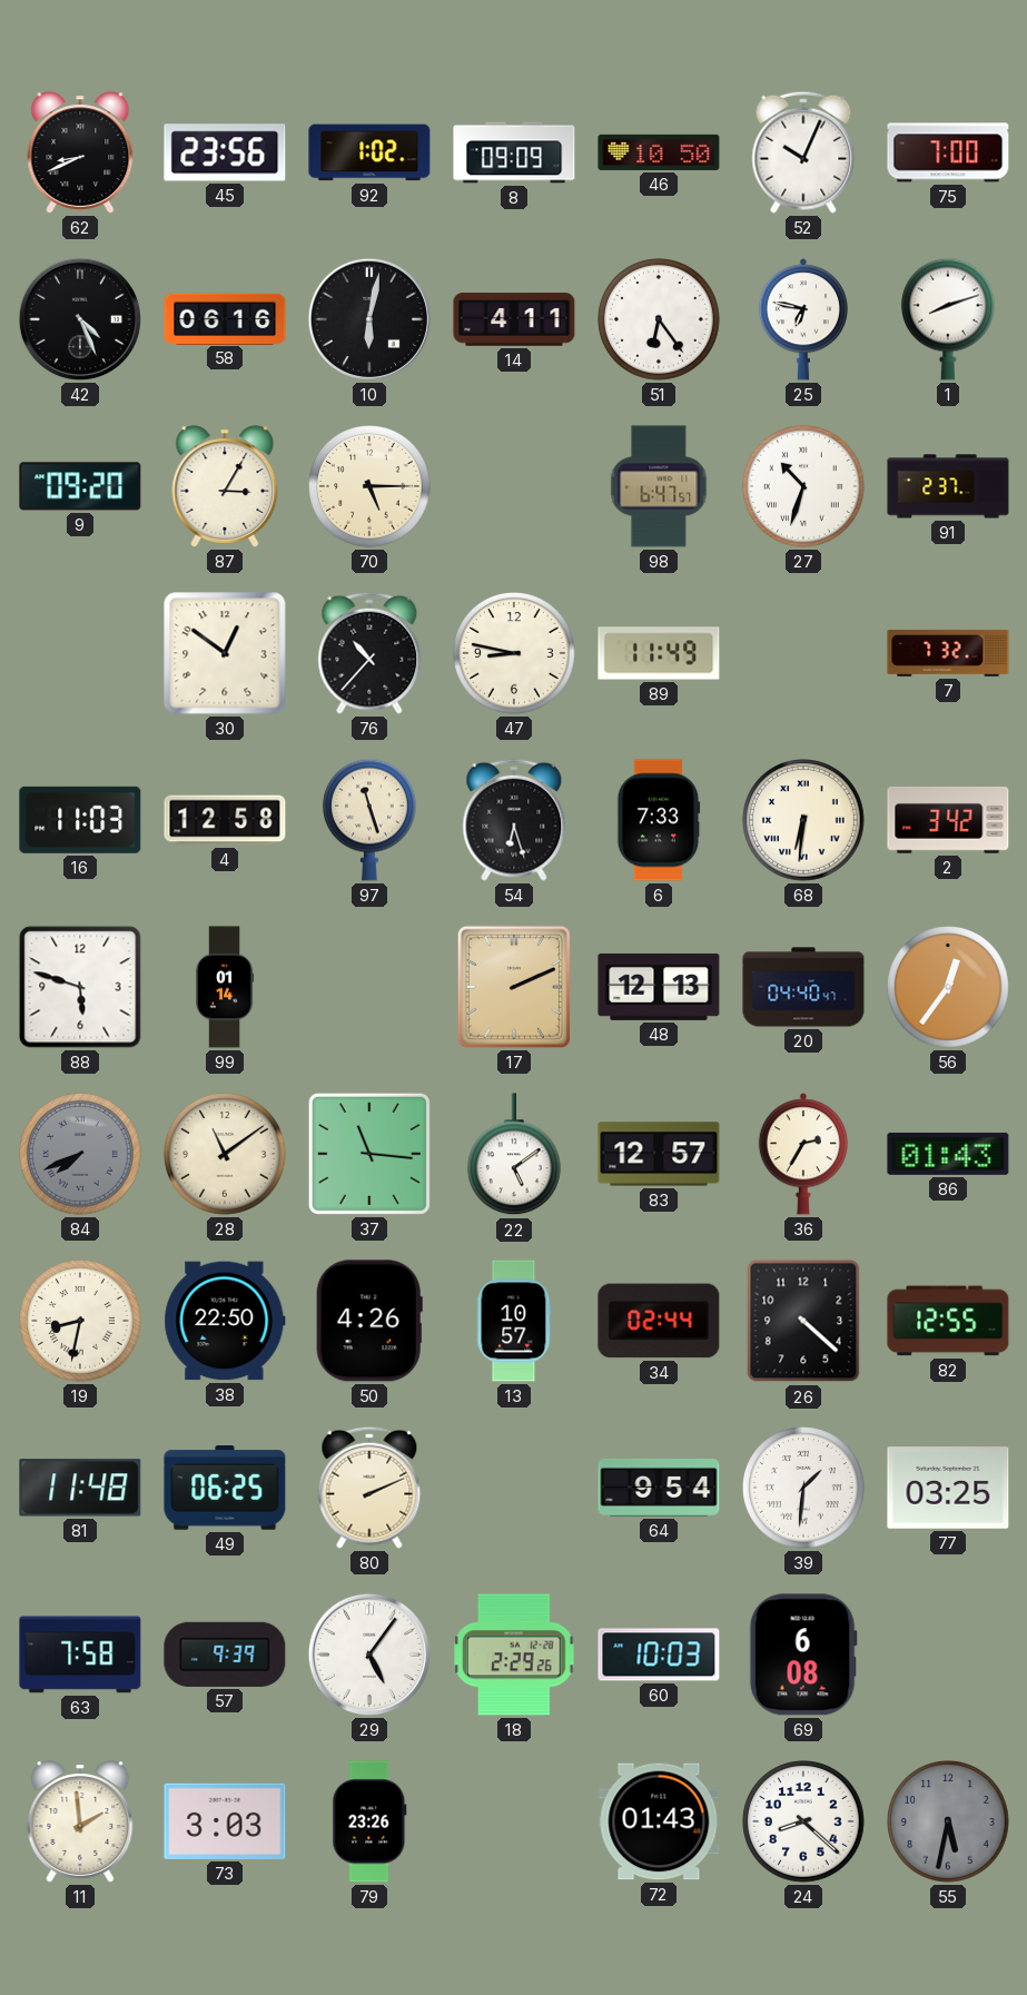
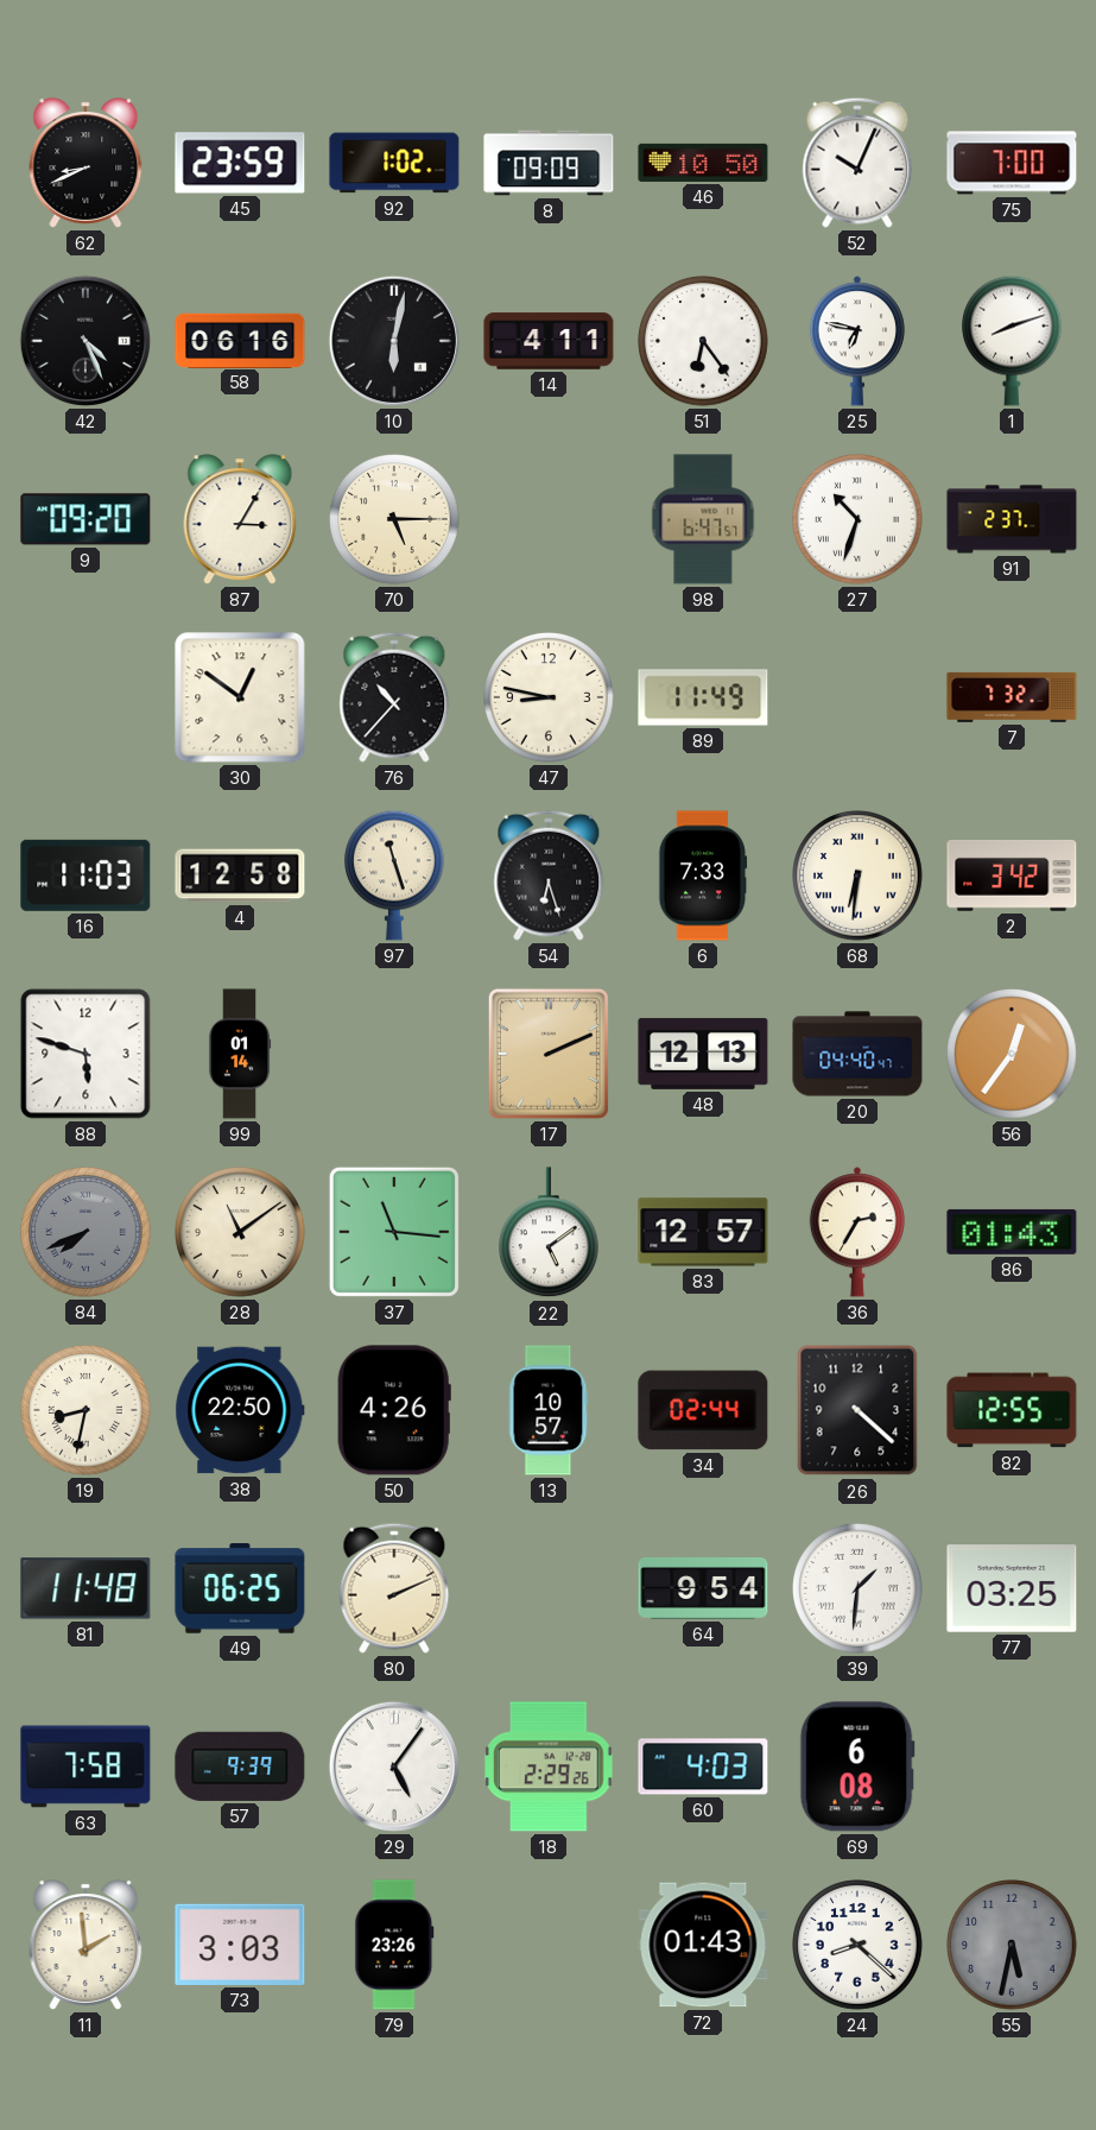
45: 23:56 -> 23:59
60: 10:03 -> 4:03
